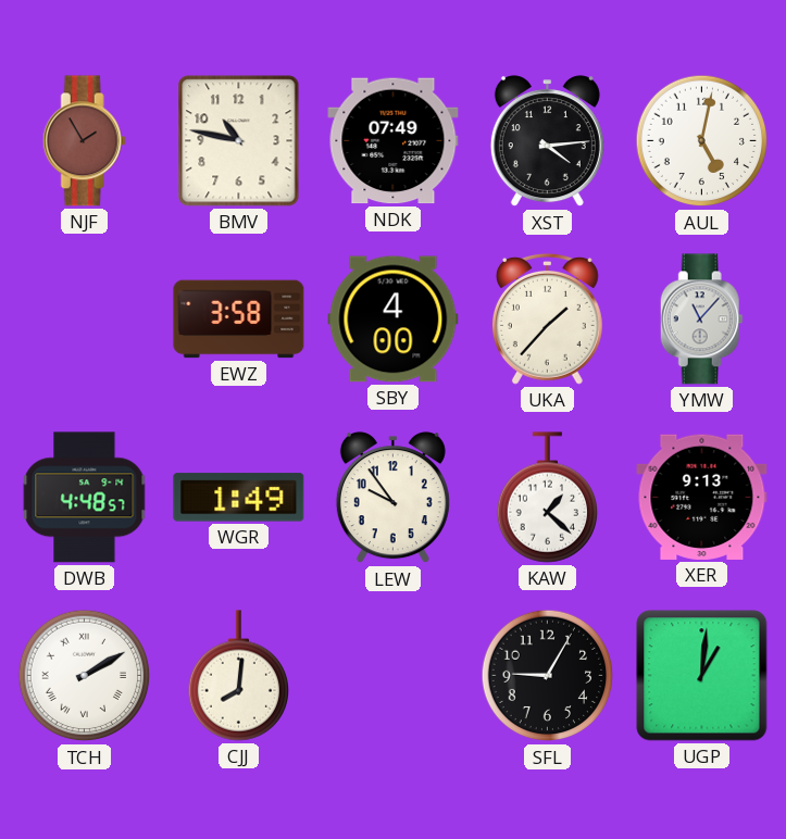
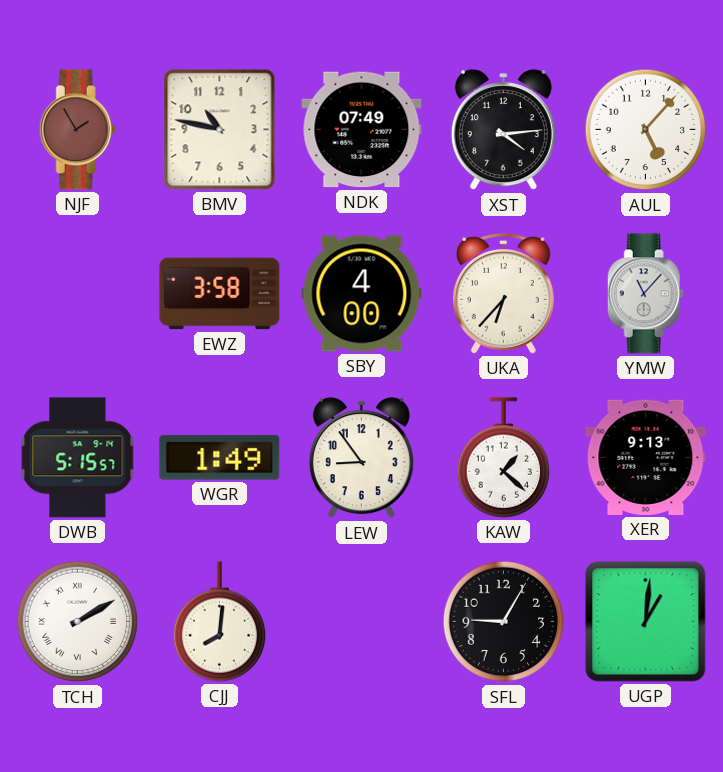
AUL: 5:02 -> 5:07
UKA: 1:37 -> 6:37
DWB: 4:48 -> 5:15
LEW: 9:54 -> 8:54
